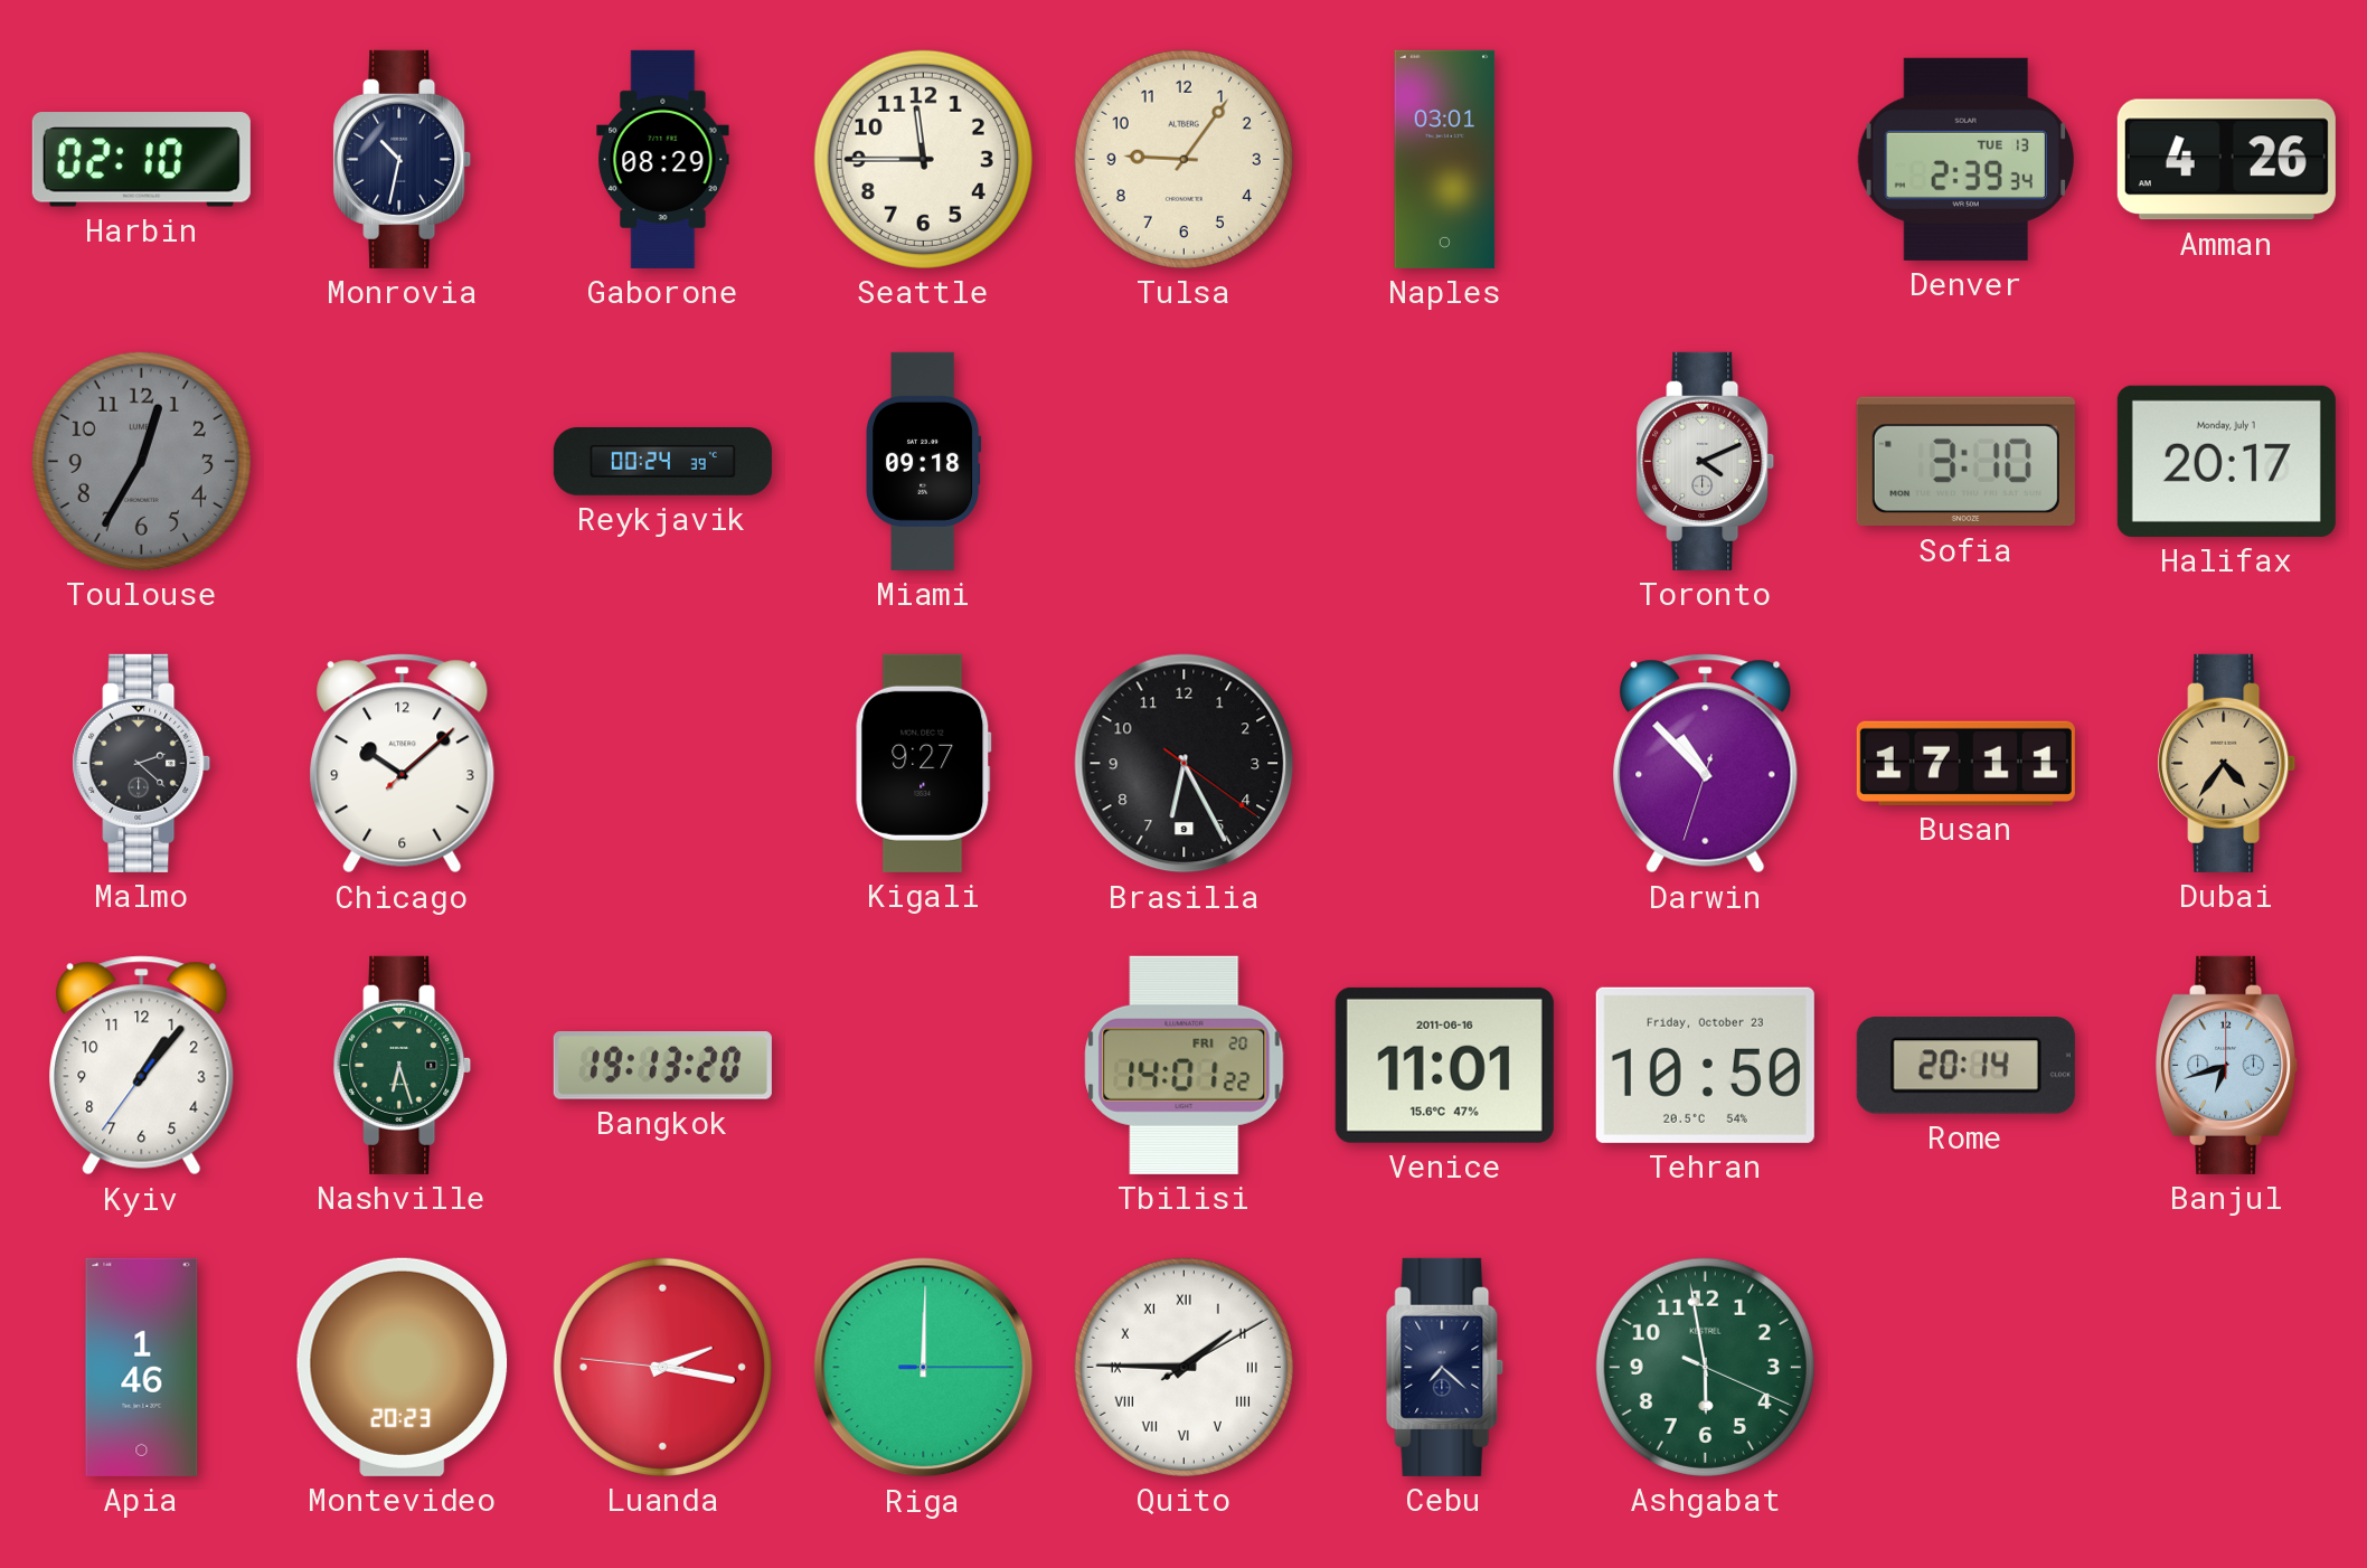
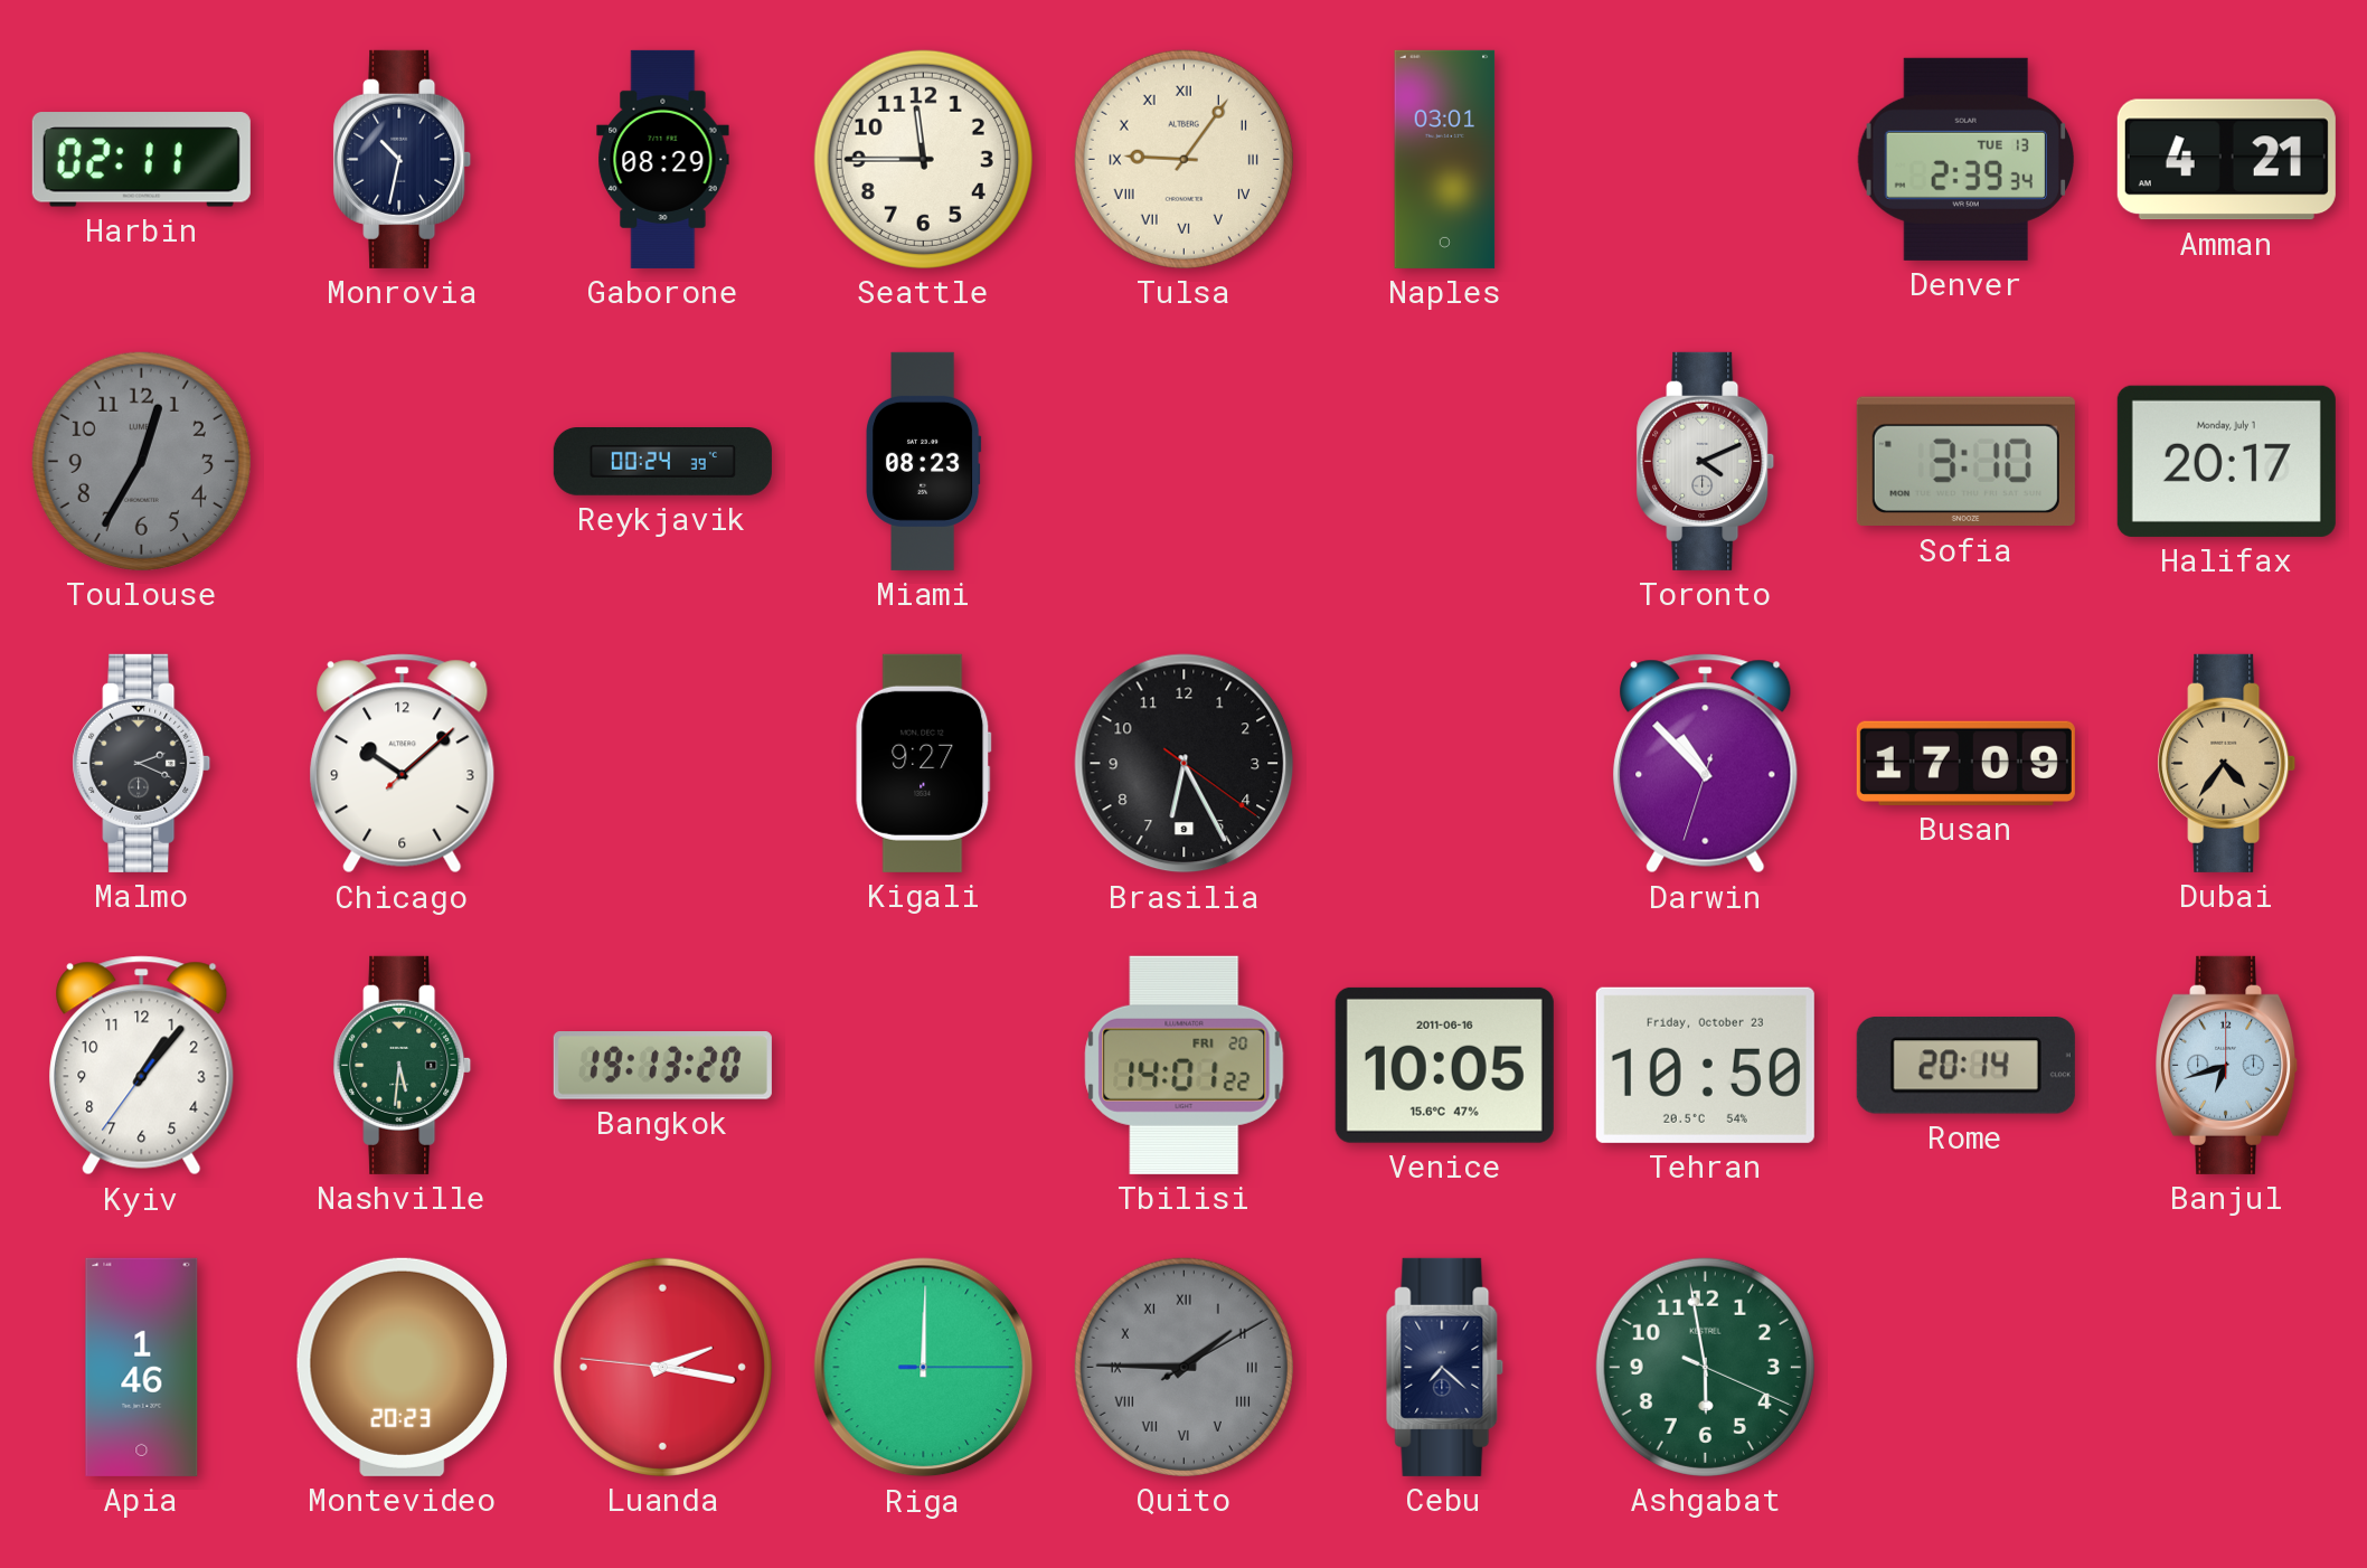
Harbin: 02:10 -> 02:11
Tulsa numerals: Arabic -> Roman
Amman: 4:26 -> 4:21
Miami: 09:18 -> 08:23
Malmo: 2:22 -> 2:19
Busan: 17:11 -> 17:09
Nashville: 6:27 -> 5:31
Venice: 11:01 -> 10:05
Quito dial: white -> grey
